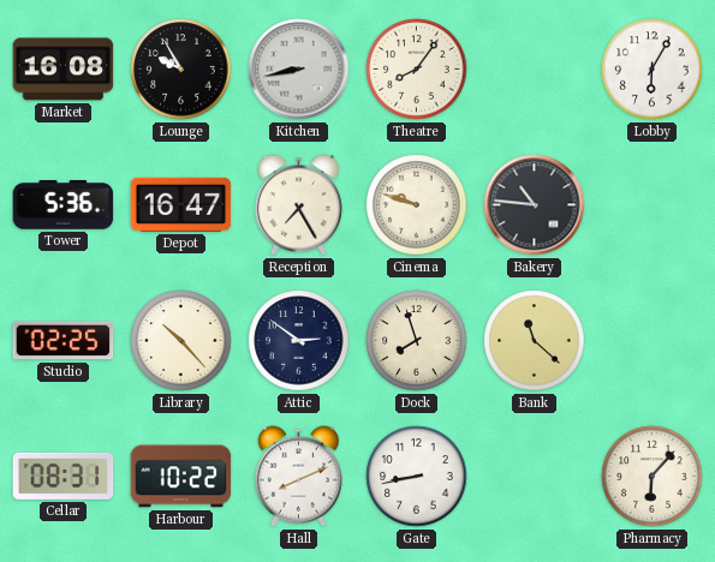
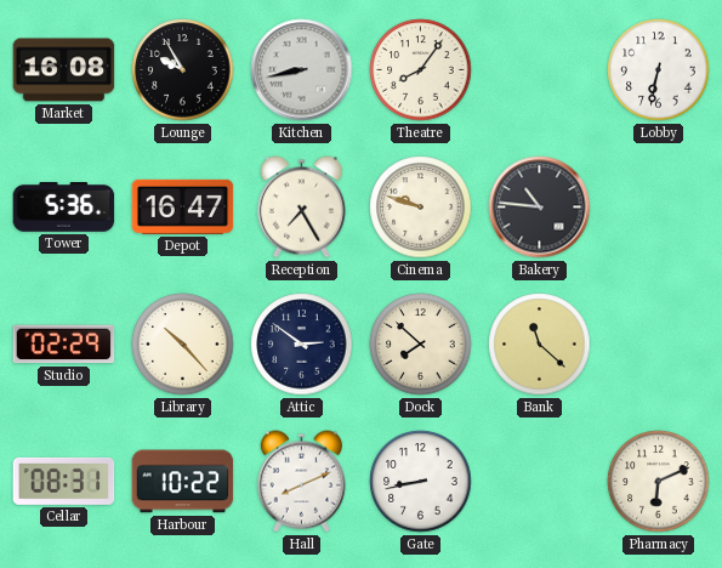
Lobby: 6:05 -> 6:32
Studio: 02:25 -> 02:29
Dock: 7:57 -> 7:52
Pharmacy: 6:07 -> 6:11
